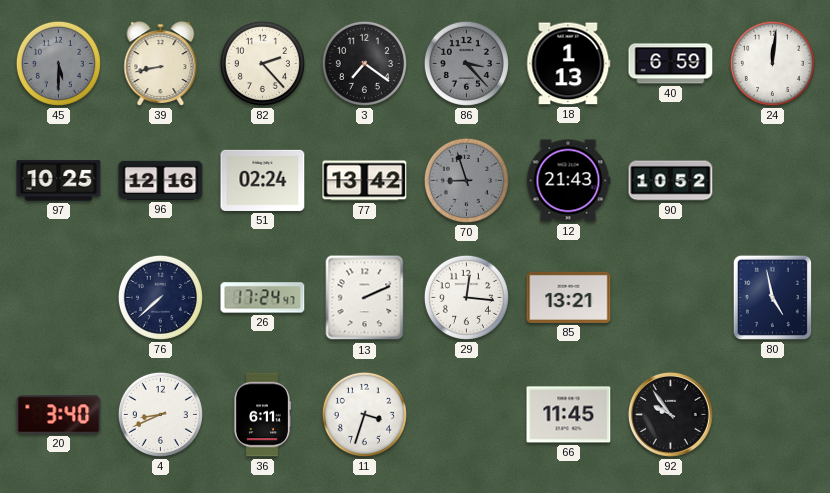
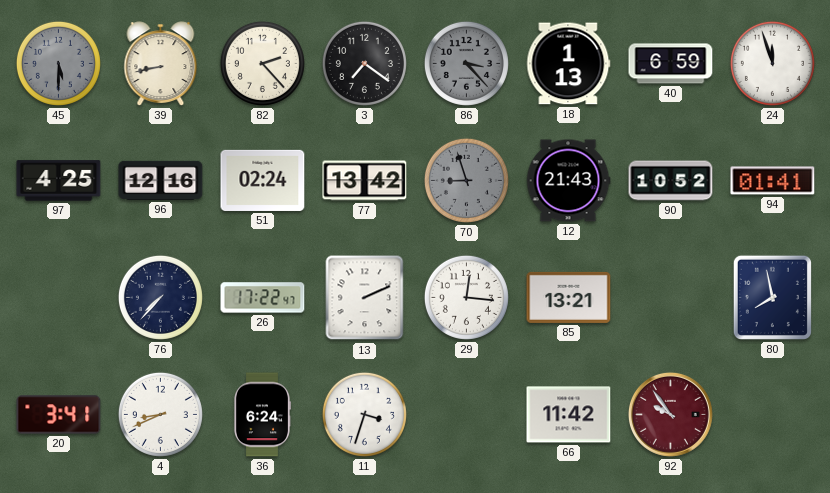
24: 12:01 -> 11:57
97: 10:25 -> 4:25
94: none -> 01:41
76: 7:38 -> 7:37
26: 17:24 -> 17:22
80: 4:58 -> 7:58
20: 3:40 -> 3:41
36: 6:11 -> 6:24
66: 11:45 -> 11:42
92 dial: black -> burgundy
